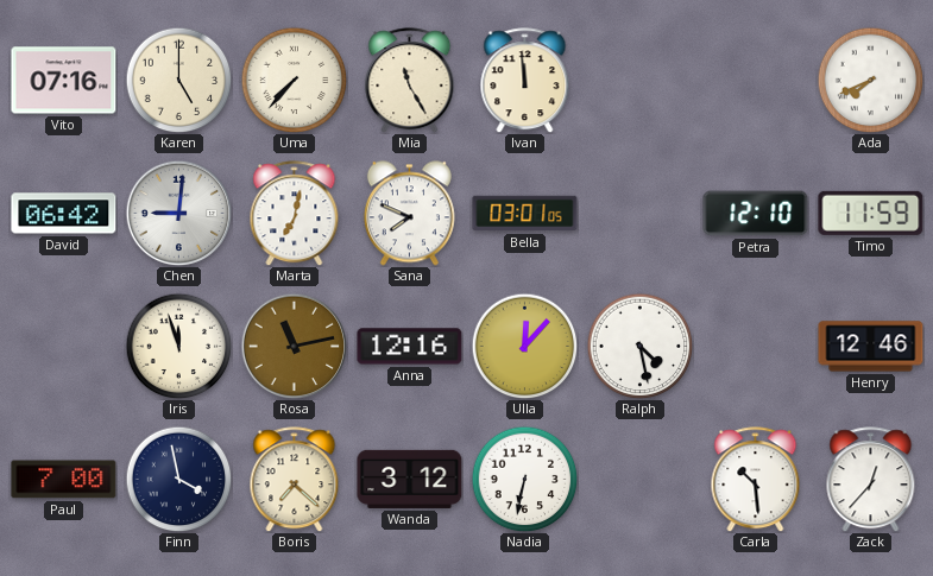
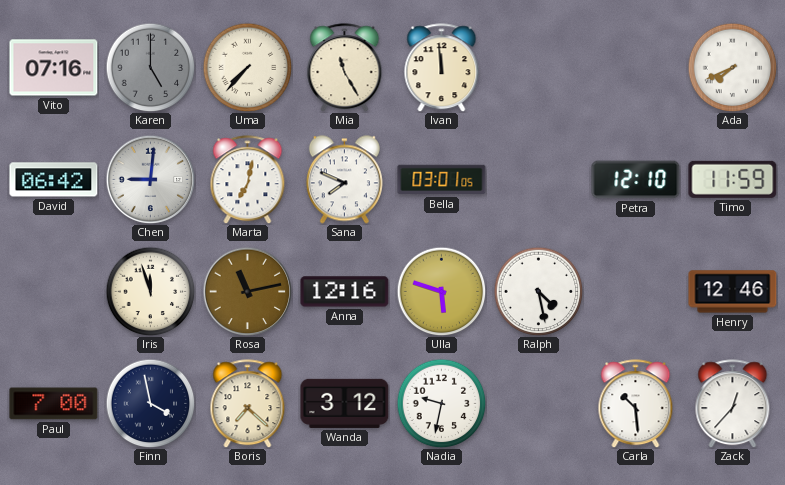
Karen dial: cream -> grey
Ulla: 12:07 -> 5:48
Nadia: 6:32 -> 9:32
